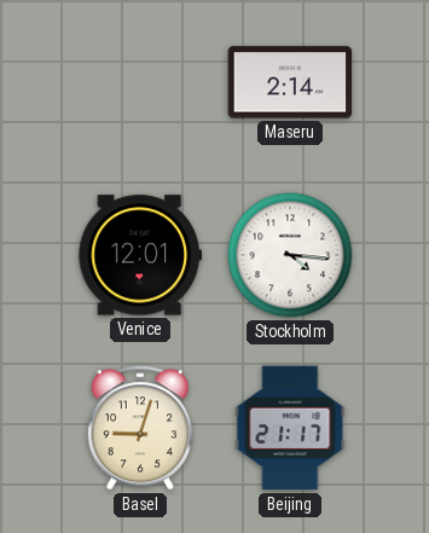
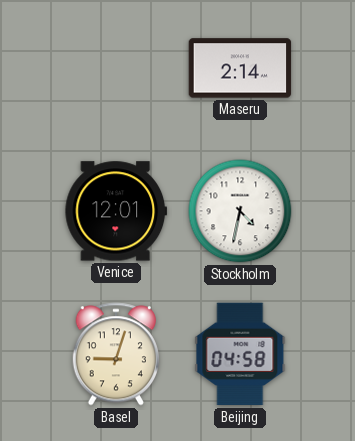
Stockholm: 4:16 -> 4:32
Beijing: 21:17 -> 04:58
